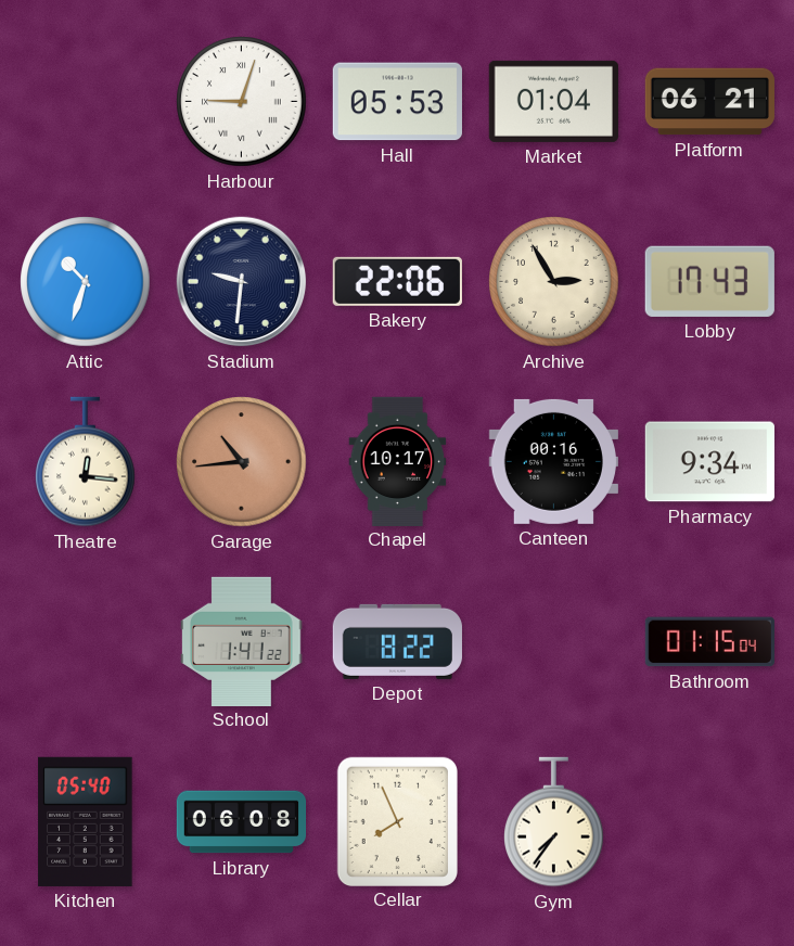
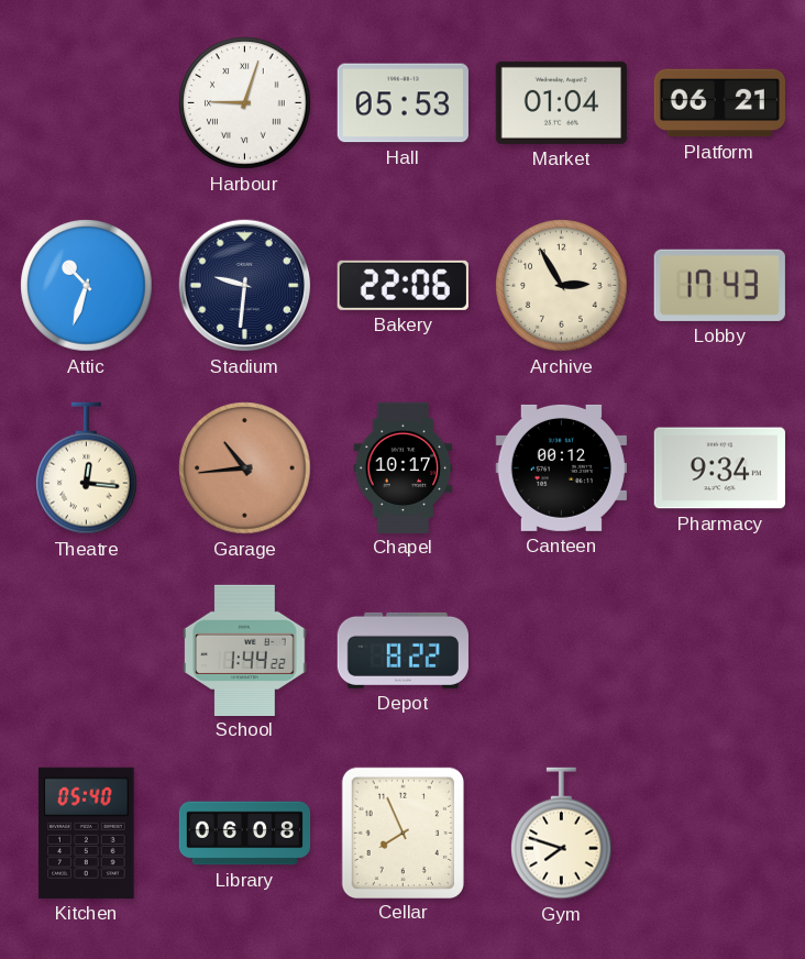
Canteen: 00:16 -> 00:12
School: 1:41 -> 1:44
Bathroom: 01:15 -> none
Gym: 7:36 -> 7:48
